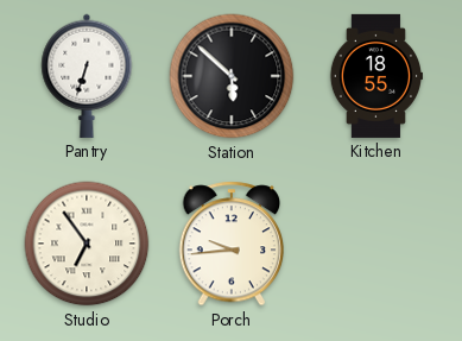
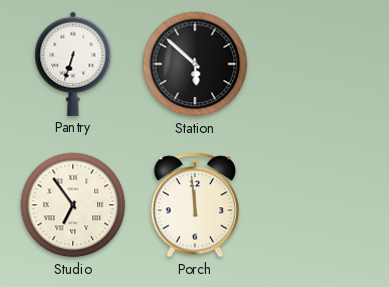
Kitchen: 18:55 -> none
Porch: 9:44 -> 11:59
